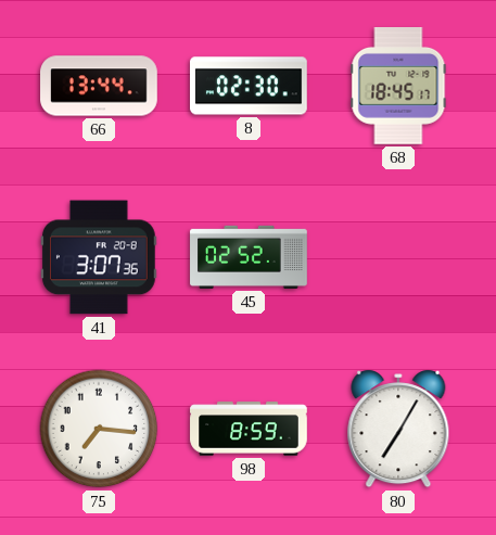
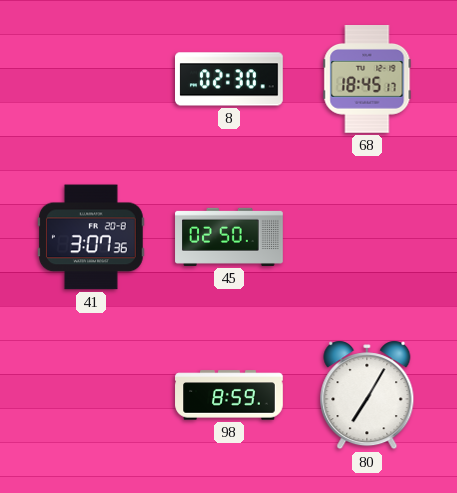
66: 13:44 -> none
45: 02:52 -> 02:50
75: 7:16 -> none
